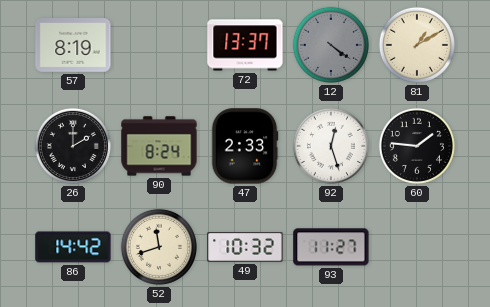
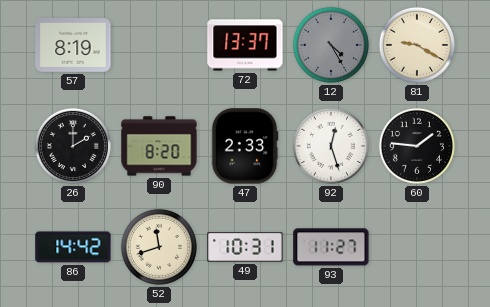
12: 4:21 -> 4:25
81: 1:10 -> 9:20
90: 8:24 -> 8:20
49: 10:32 -> 10:31
